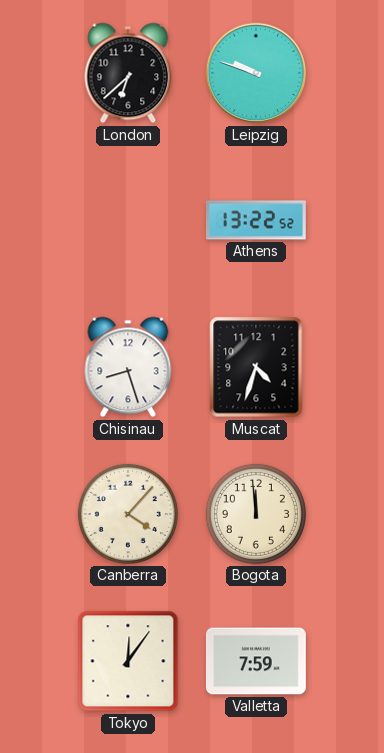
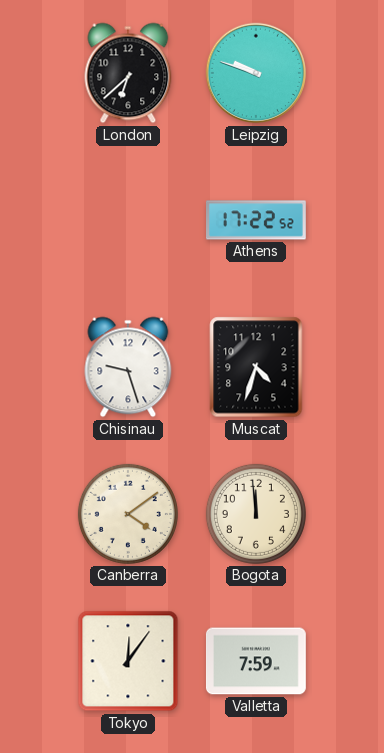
Athens: 13:22 -> 17:22
Chisinau: 8:27 -> 9:27
Canberra: 4:07 -> 4:09
